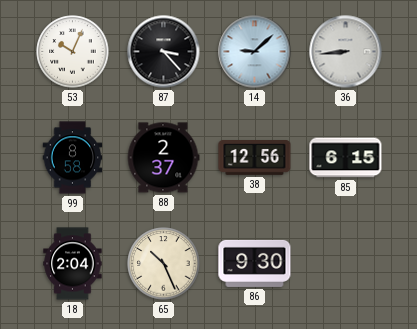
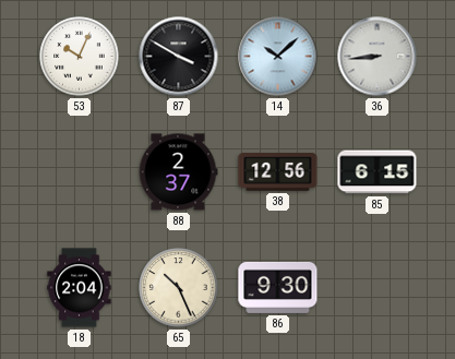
87: 3:23 -> 3:50
14: 9:08 -> 10:08
99: 8:58 -> none
